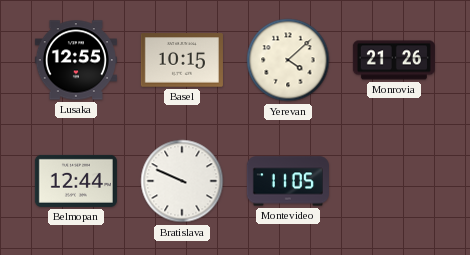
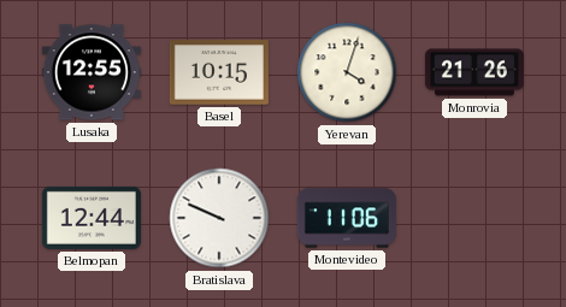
Yerevan: 4:08 -> 4:03
Montevideo: 11:05 -> 11:06
